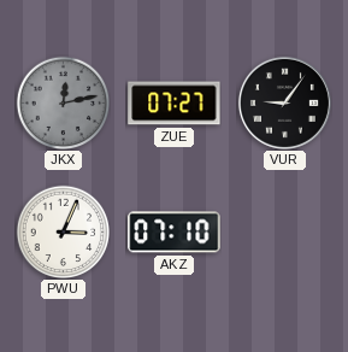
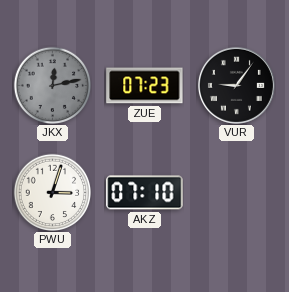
ZUE: 07:27 -> 07:23
PWU: 3:04 -> 3:03
